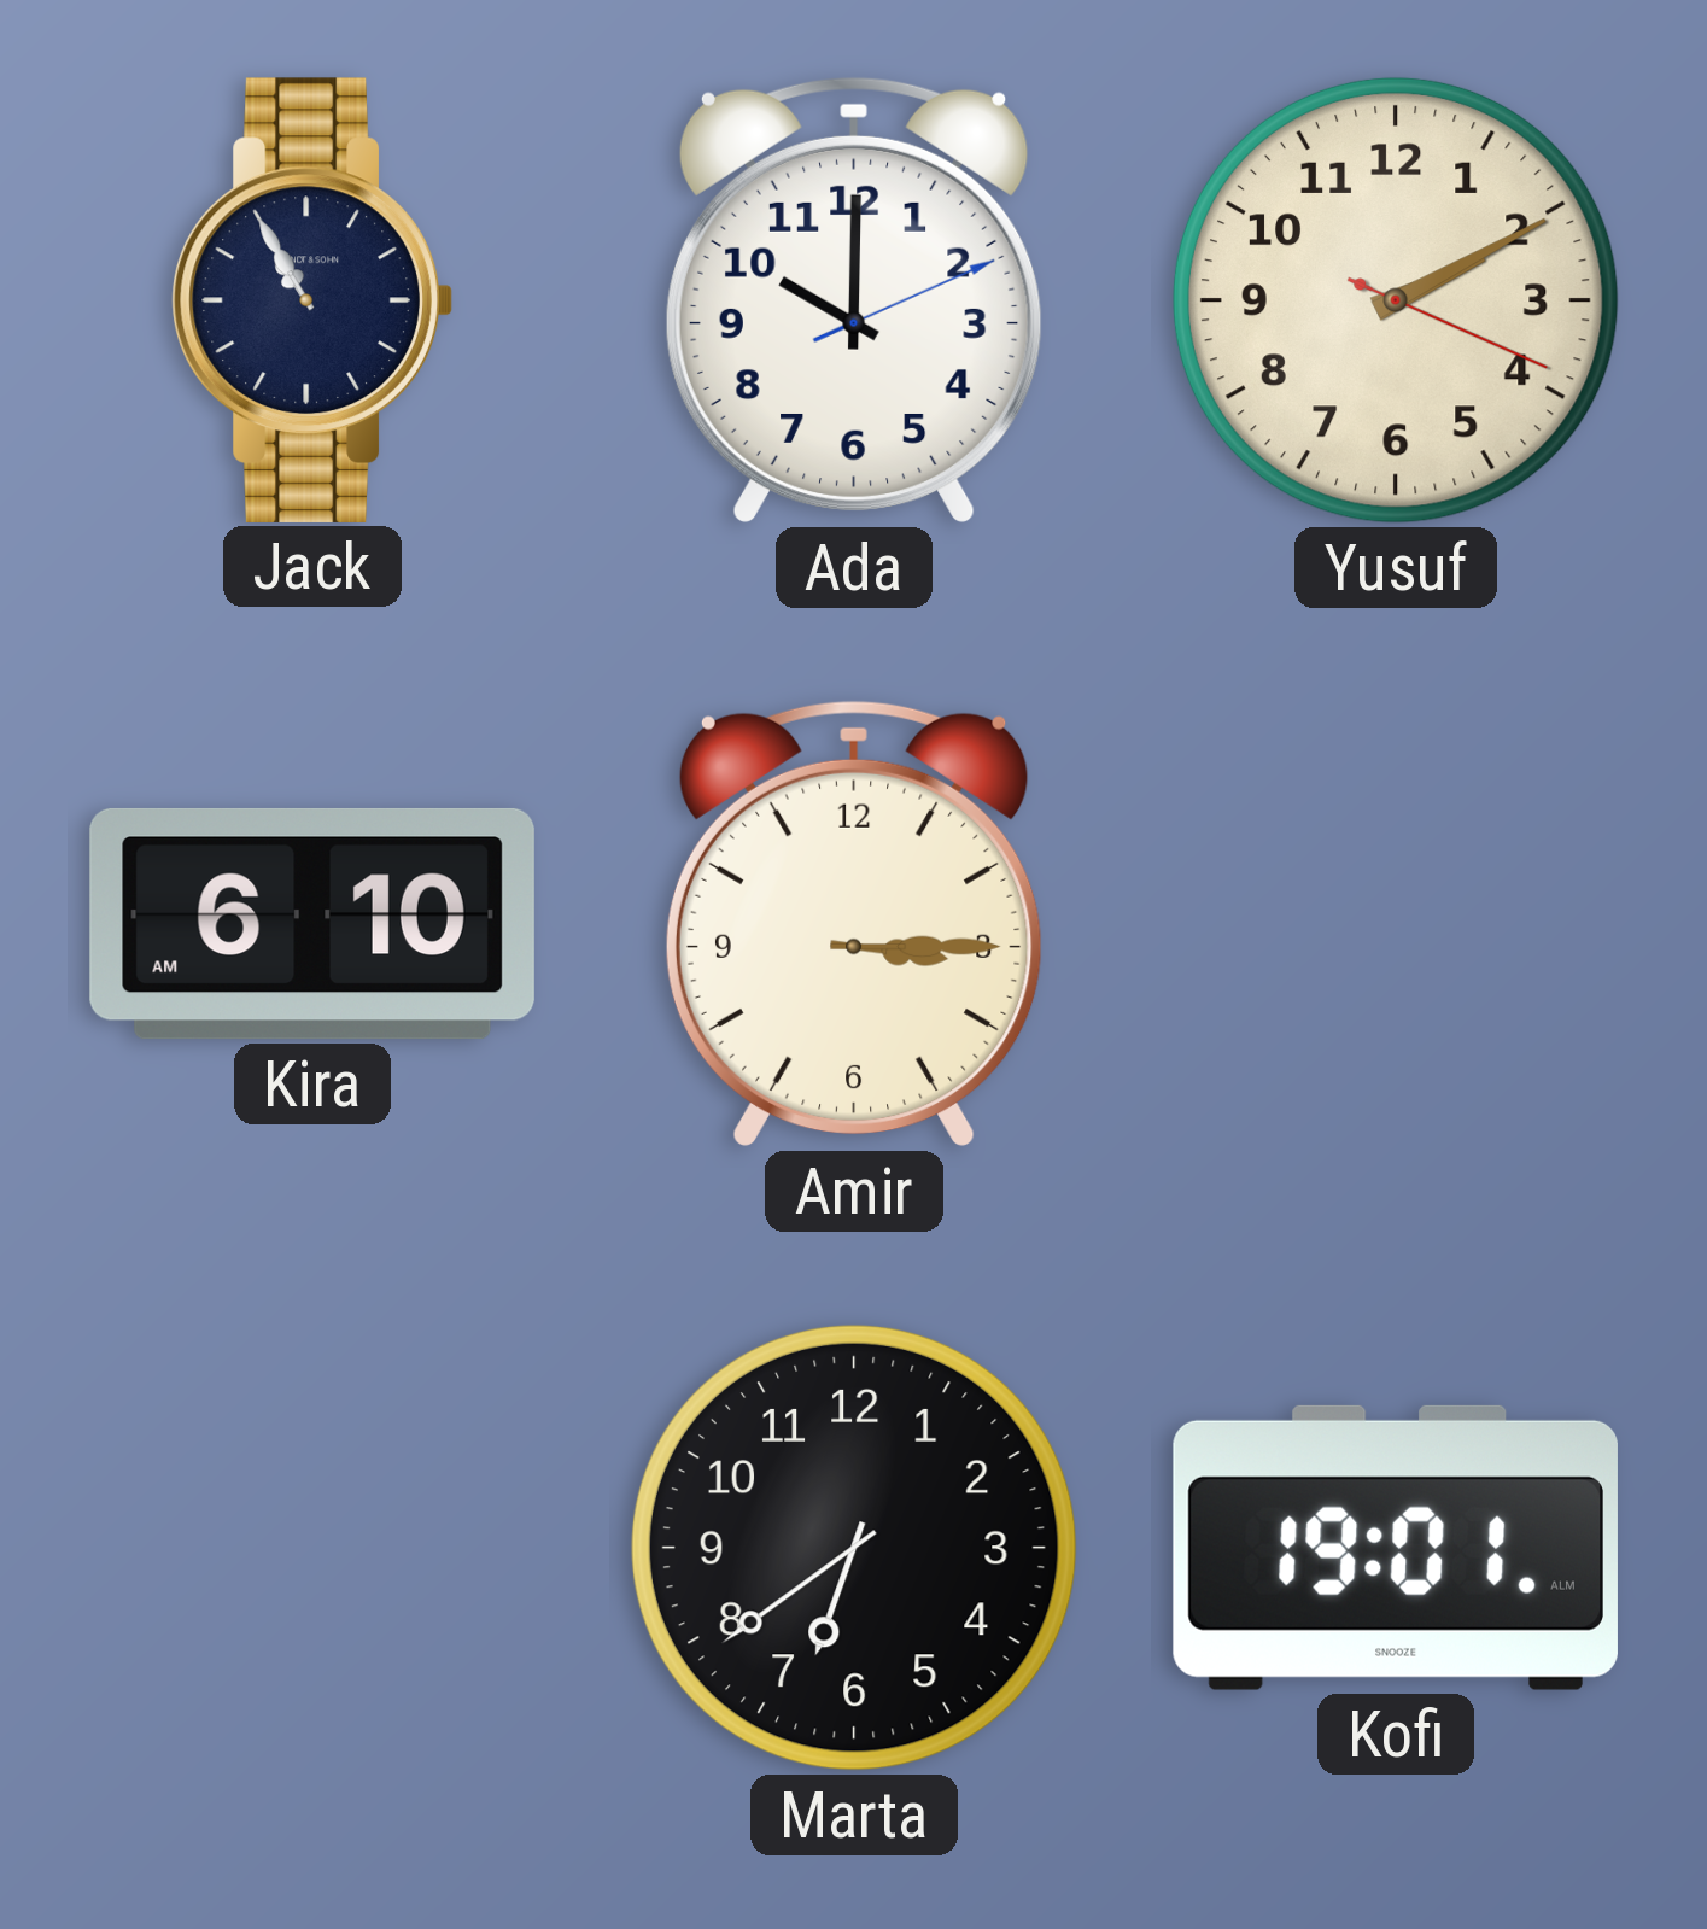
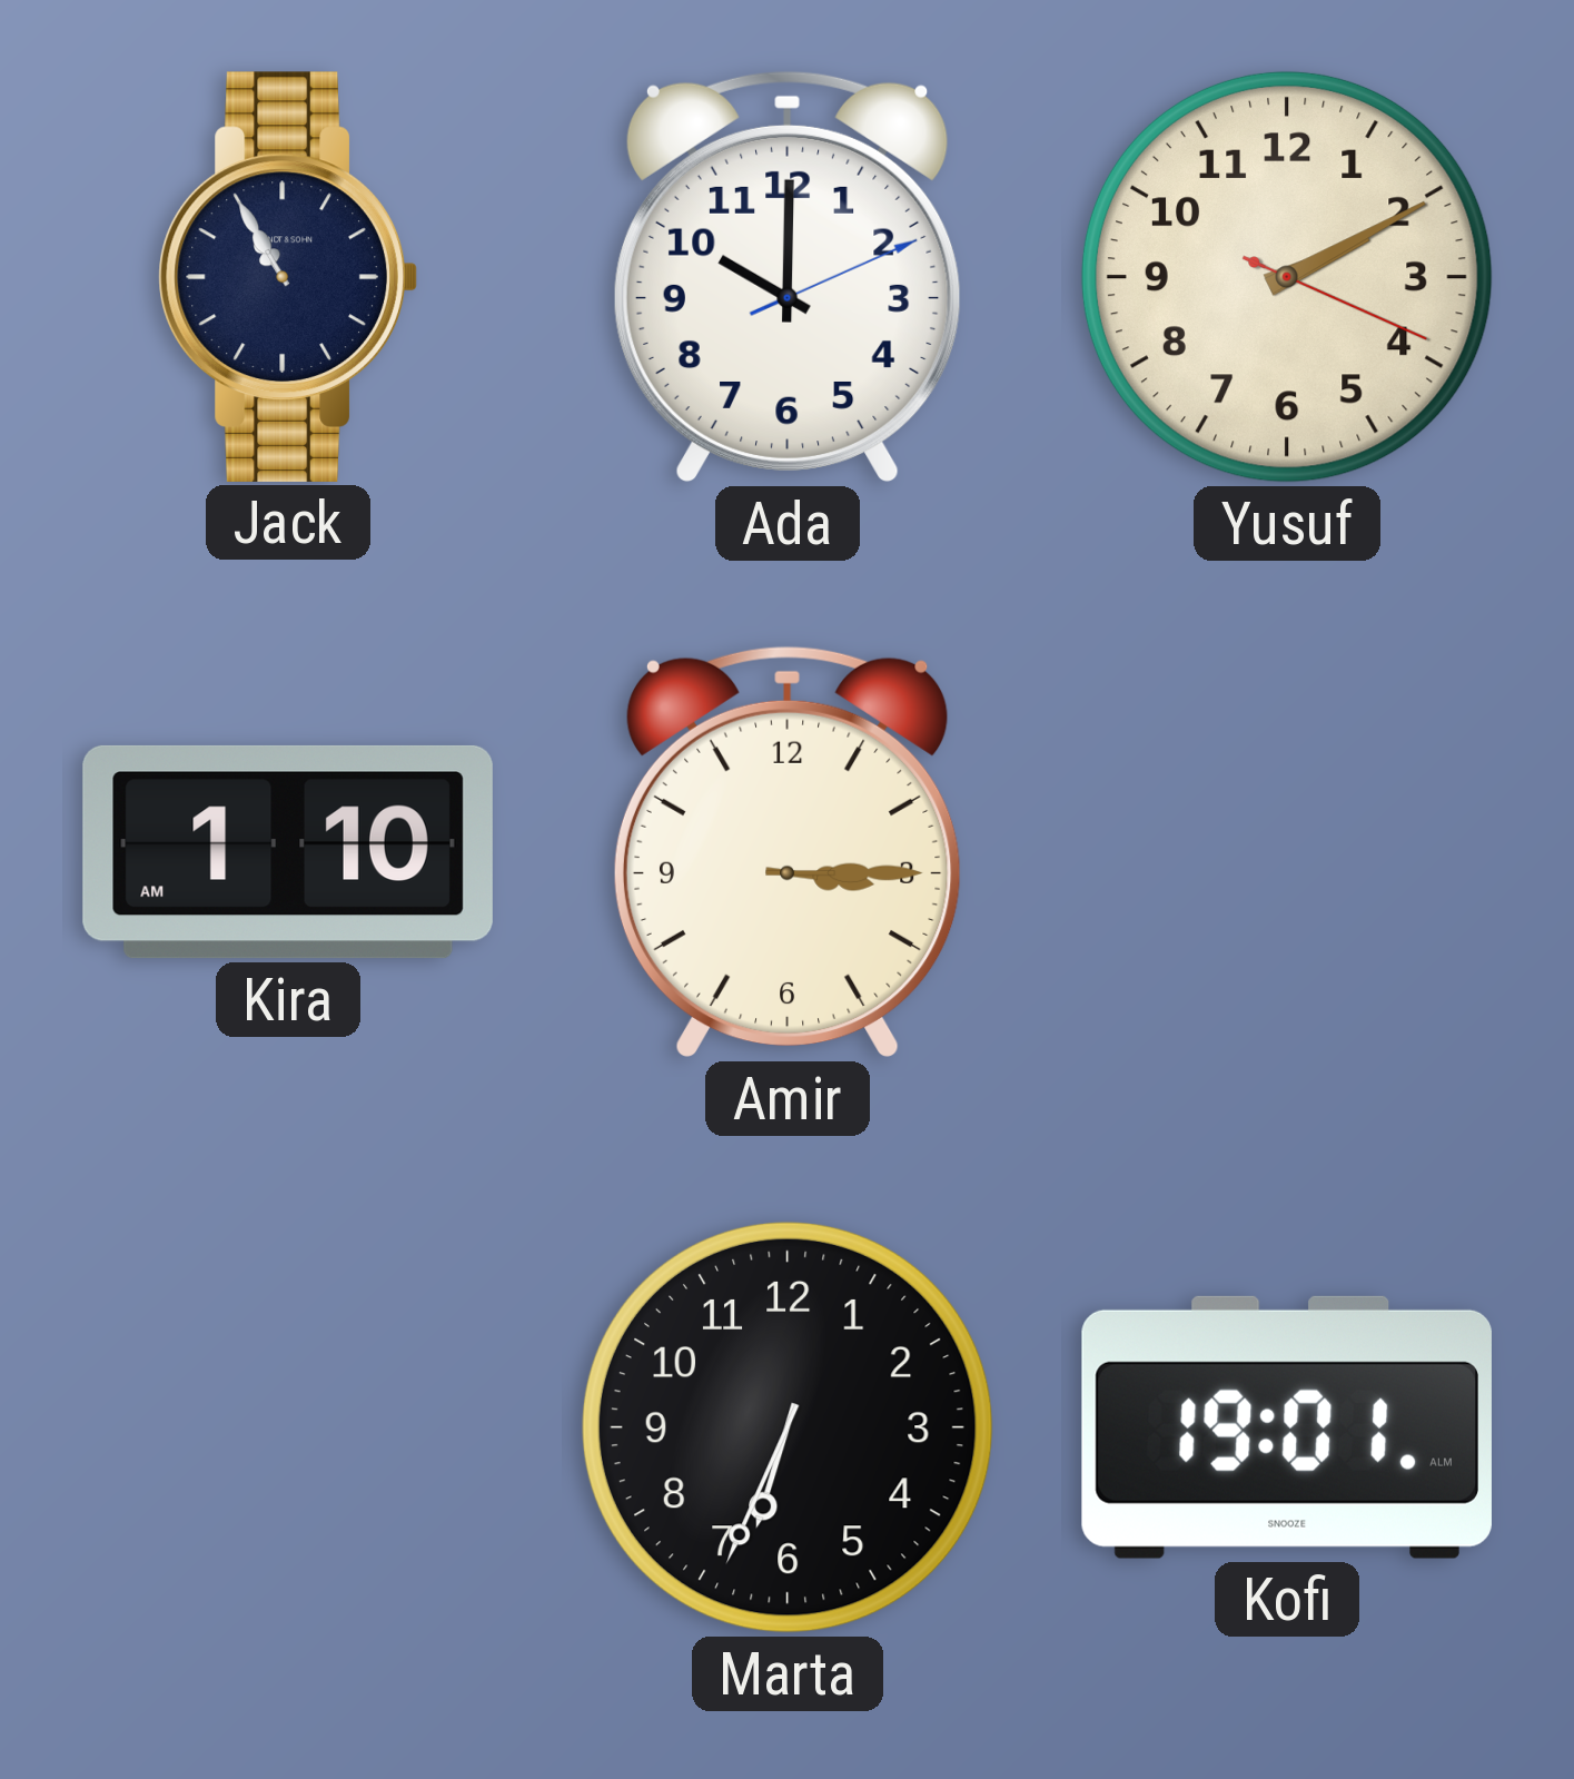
Kira: 6:10 -> 1:10
Marta: 6:39 -> 6:34
